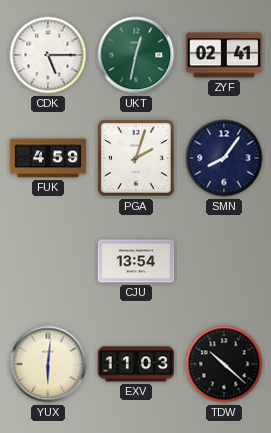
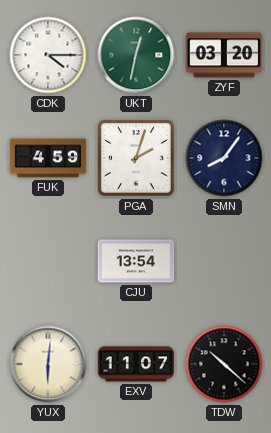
CDK: 5:15 -> 4:15
ZYF: 02:41 -> 03:20
EXV: 11:03 -> 11:07
